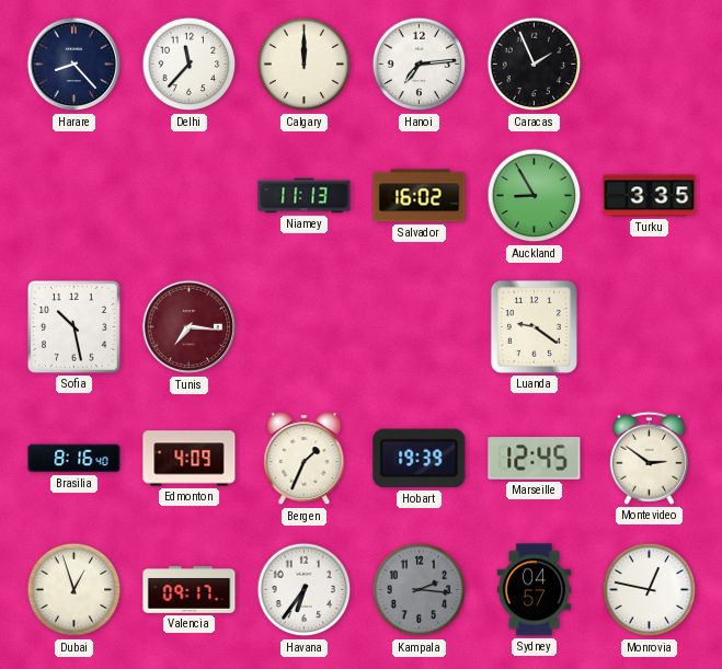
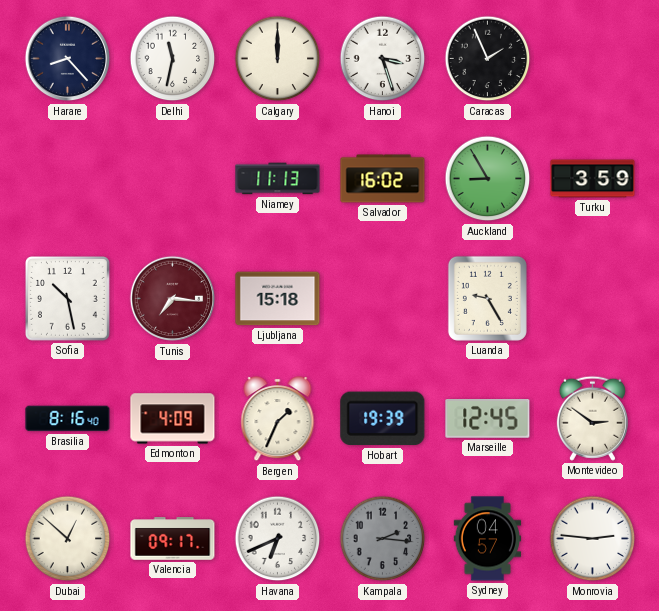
Delhi: 11:37 -> 11:32
Hanoi: 7:14 -> 3:27
Turku: 3:35 -> 3:59
Ljubljana: none -> 15:18
Luanda: 9:21 -> 9:25
Dubai: 12:57 -> 12:52
Havana: 6:36 -> 6:41
Monrovia: 12:47 -> 2:46
